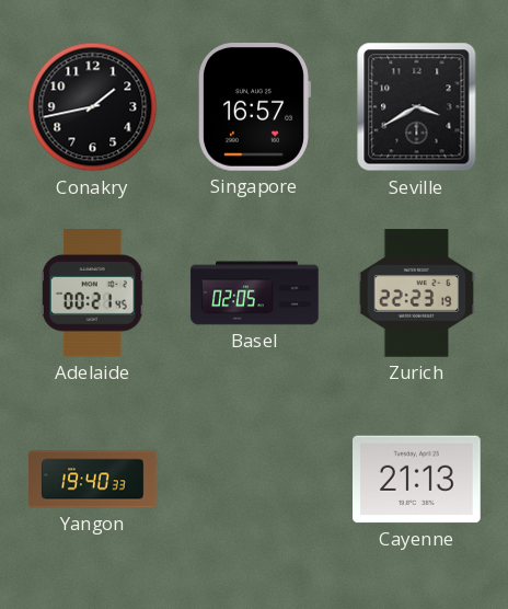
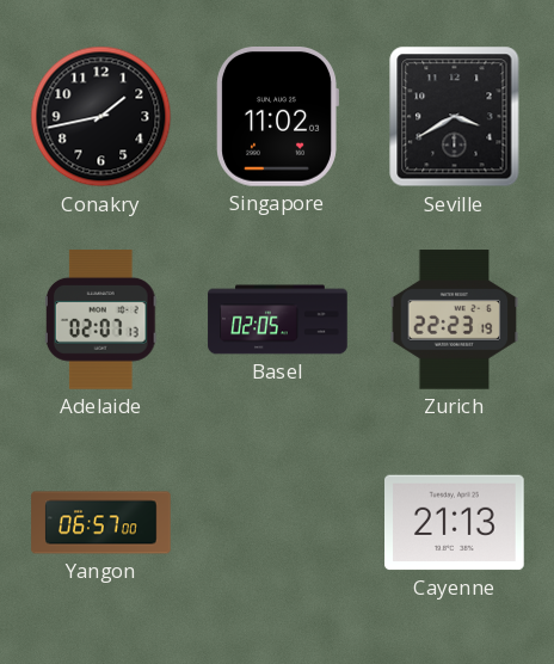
Singapore: 16:57 -> 11:02
Adelaide: 00:21 -> 02:07
Yangon: 19:40 -> 06:57
